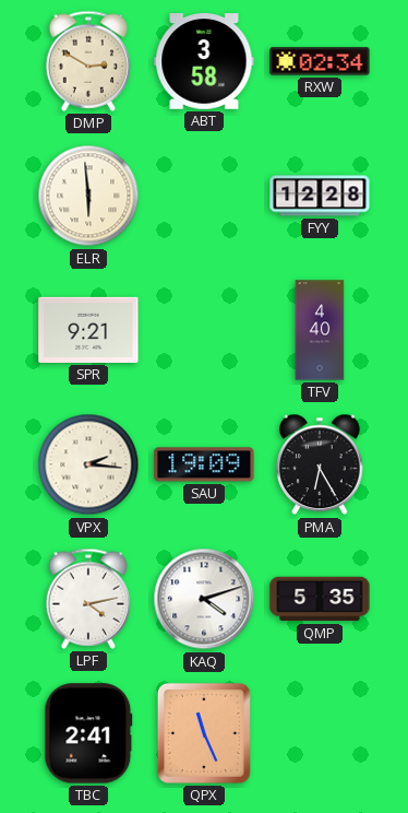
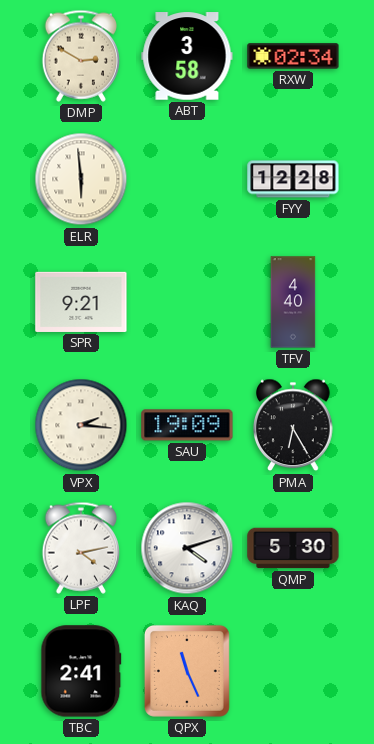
QMP: 5:35 -> 5:30
